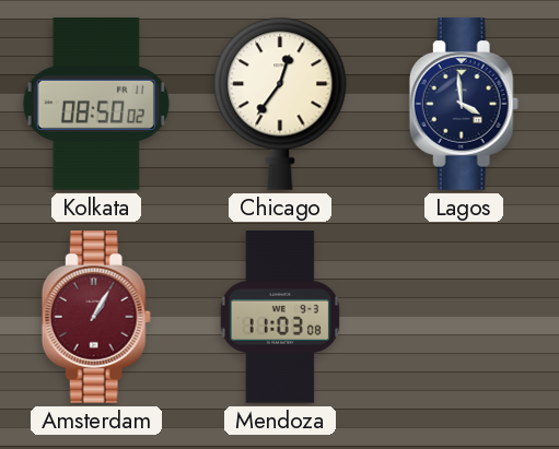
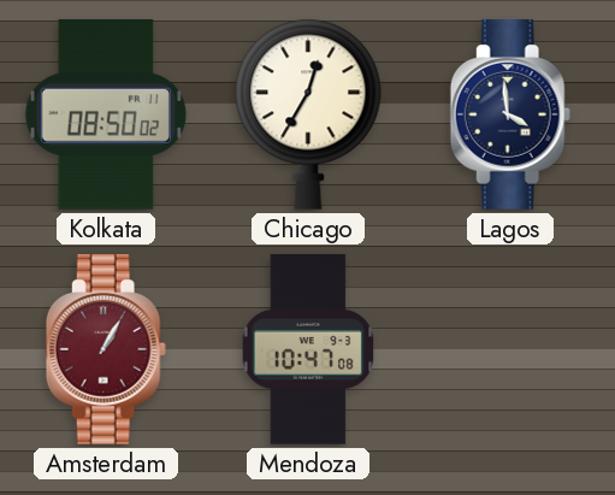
Chicago: 12:36 -> 12:35
Mendoza: 11:03 -> 10:47
